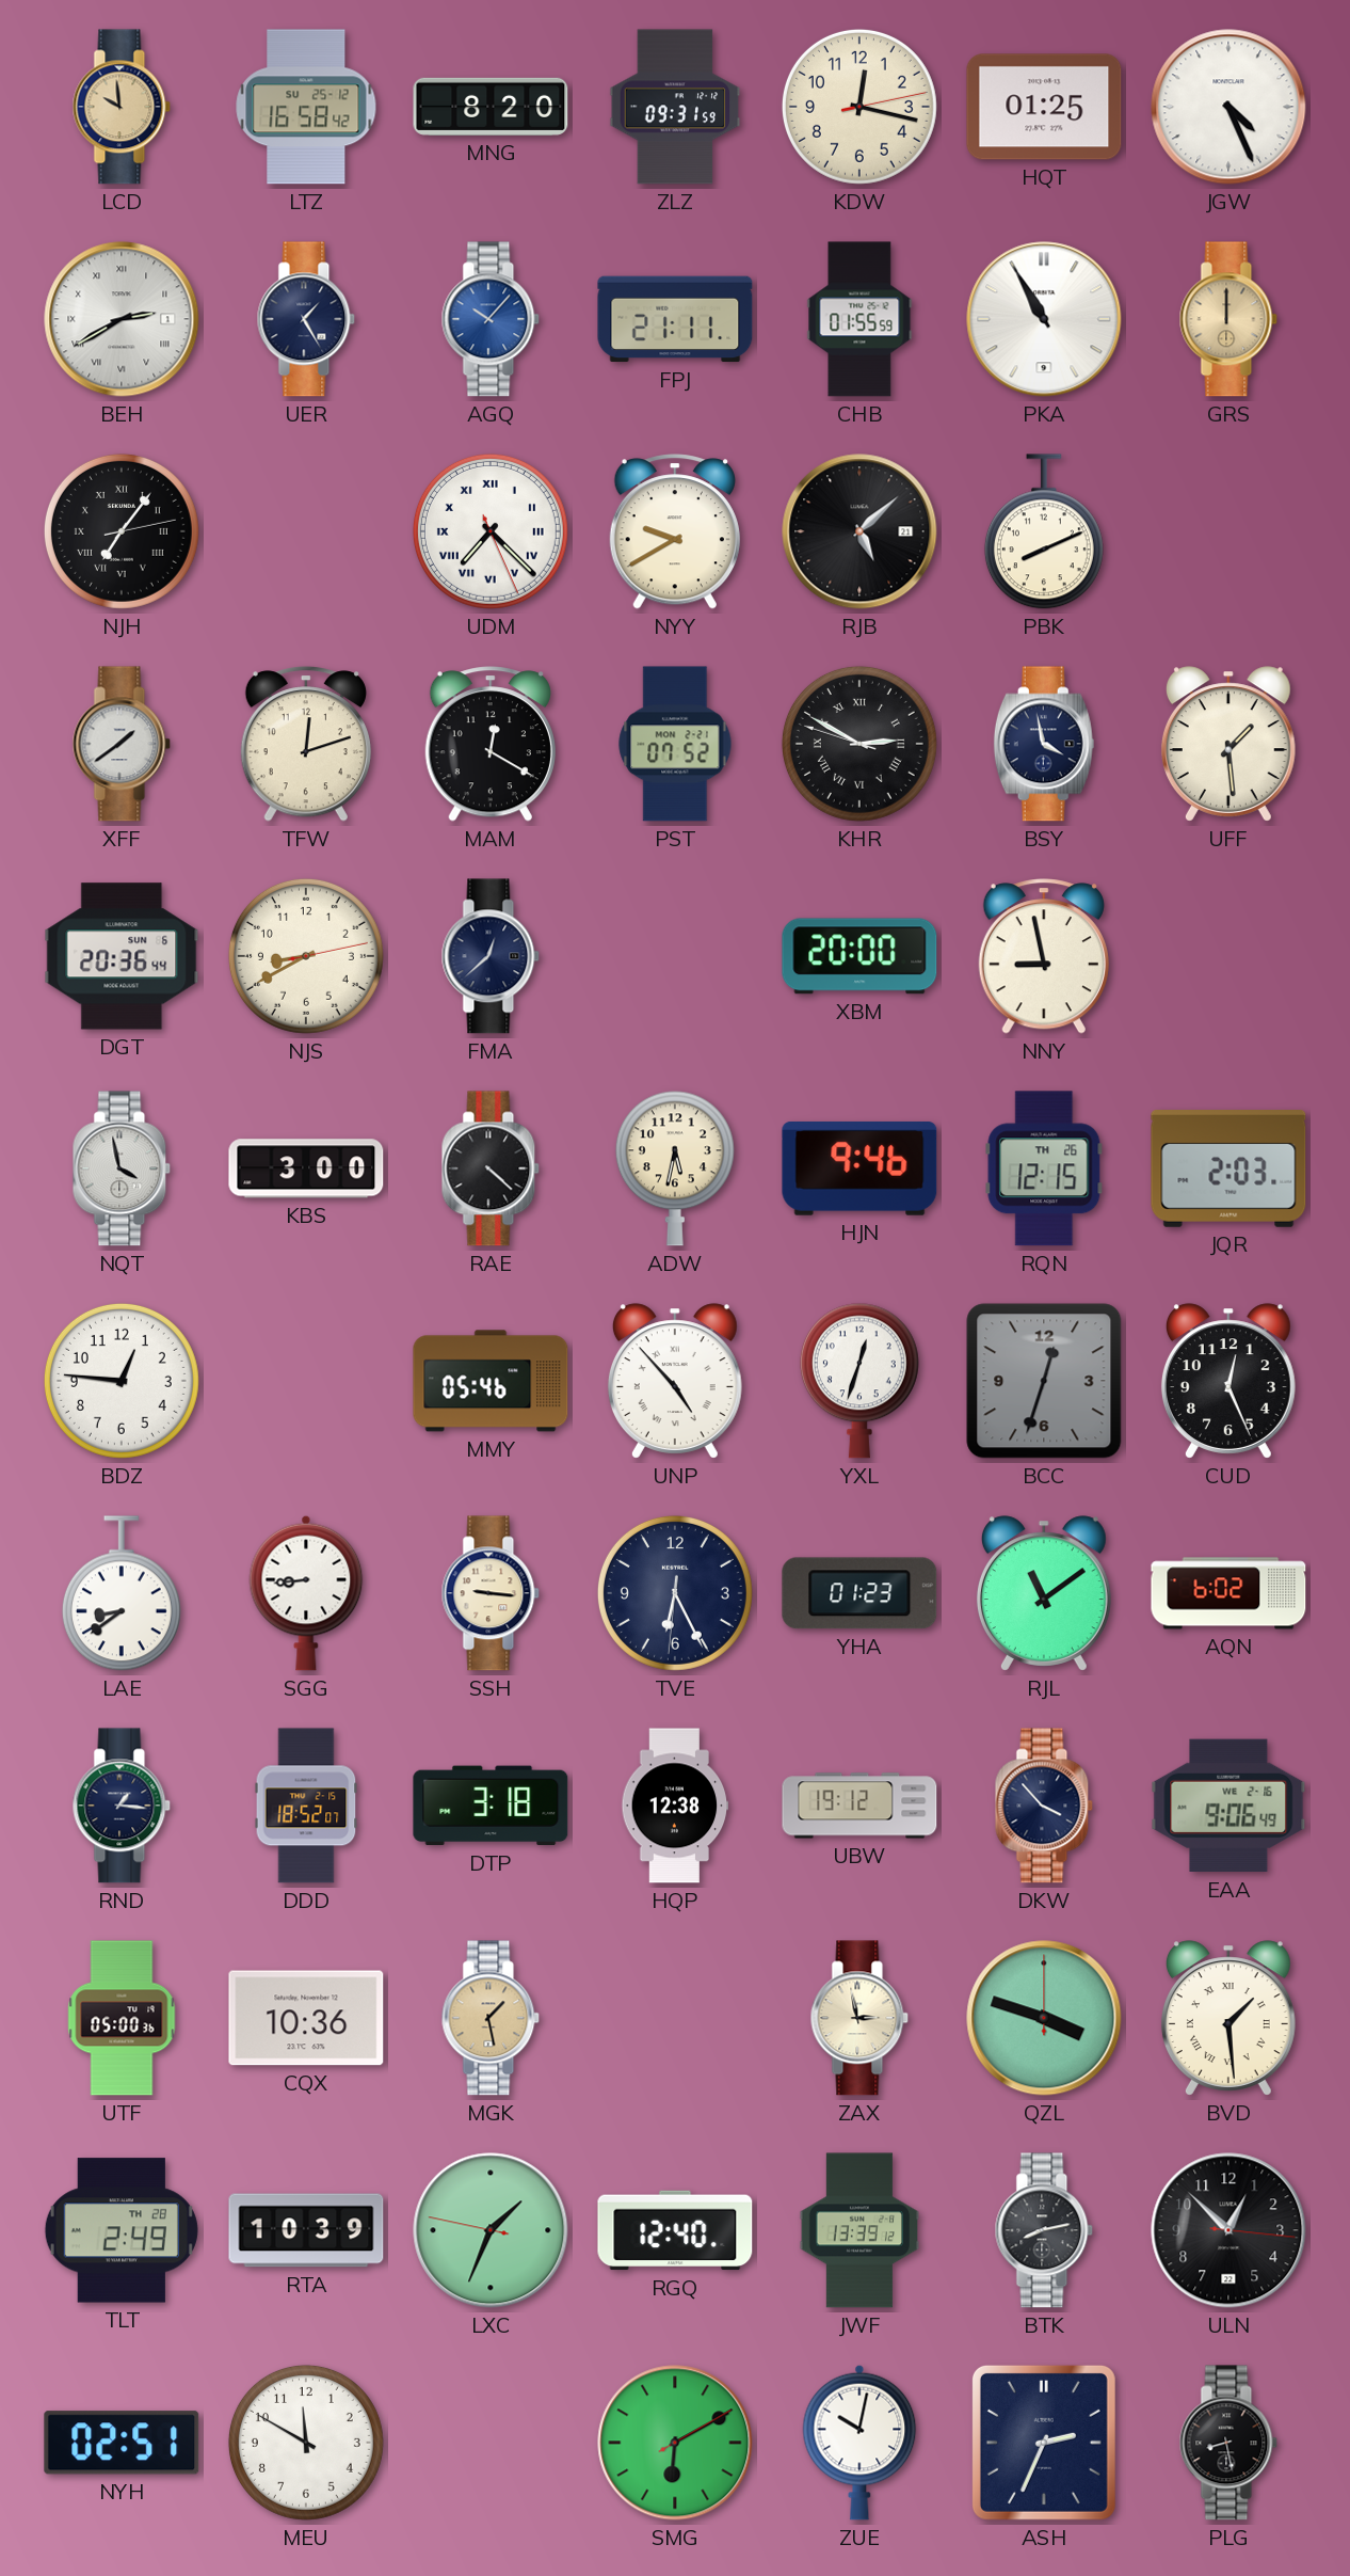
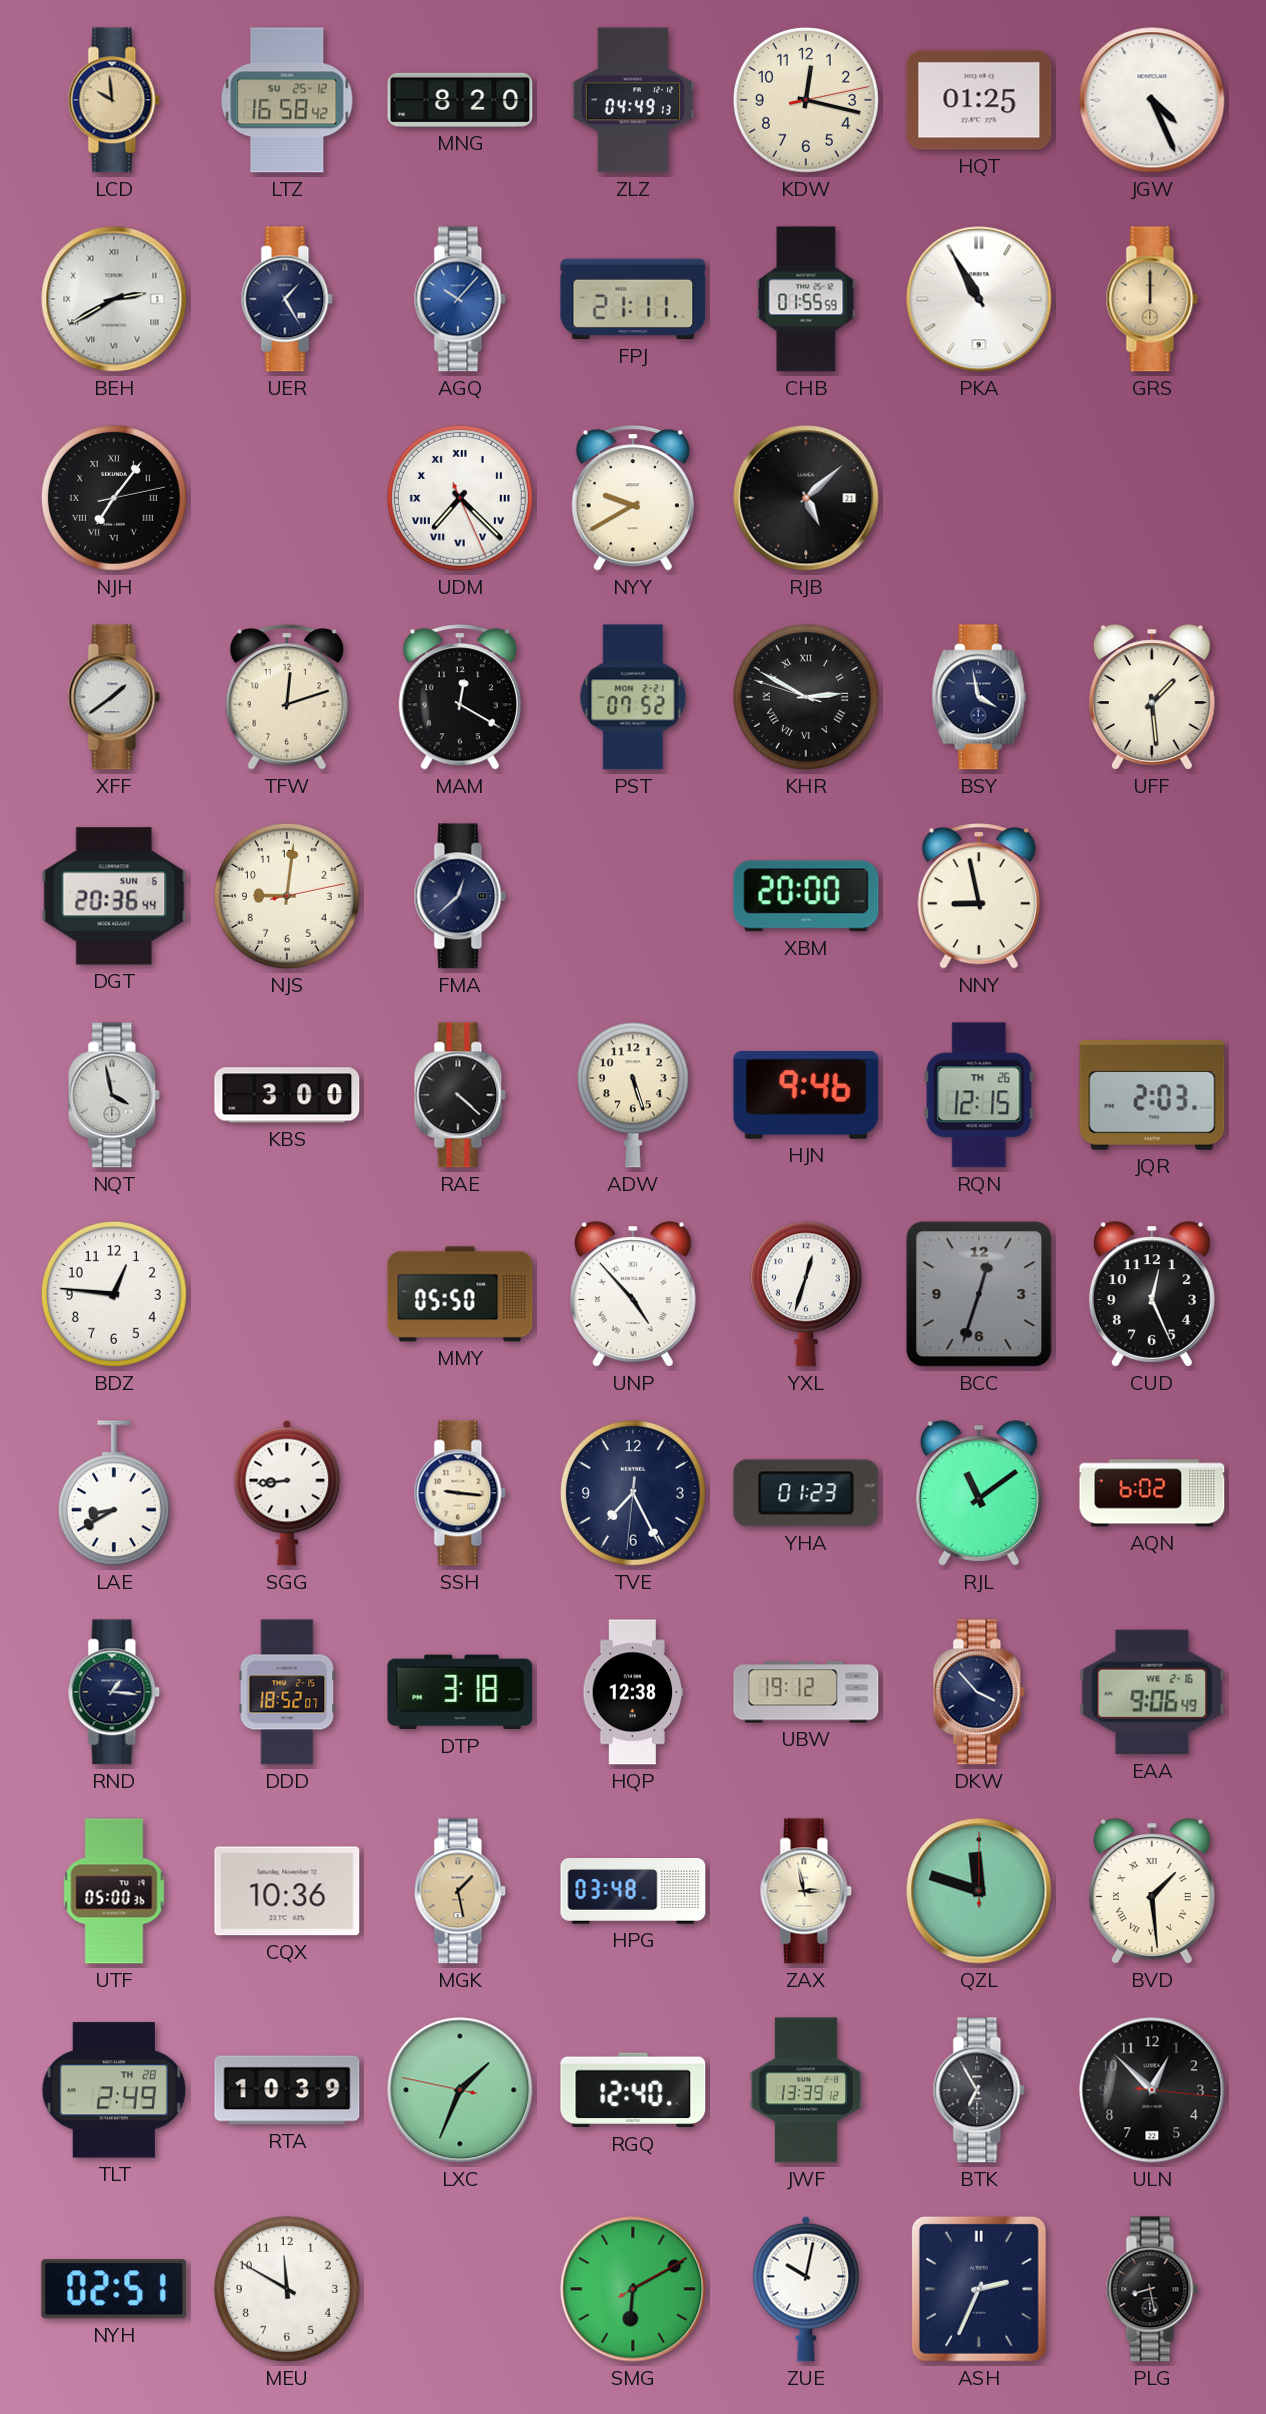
ZLZ: 09:31 -> 04:49
PBK: 8:11 -> none
NJS: 8:40 -> 9:01
ADW: 5:32 -> 5:27
MMY: 05:46 -> 05:50
LAE: 8:39 -> 8:40
TVE: 6:25 -> 7:25
HPG: none -> 03:48
QZL: 3:48 -> 11:48
BTK: 8:13 -> 6:55
